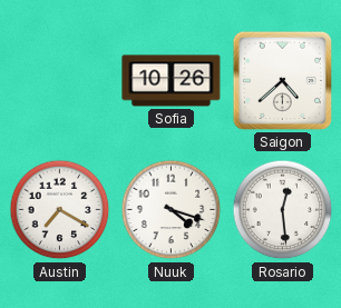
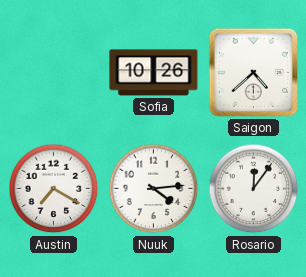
Nuuk: 4:18 -> 4:14
Rosario: 12:29 -> 12:06
